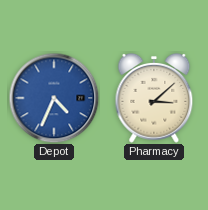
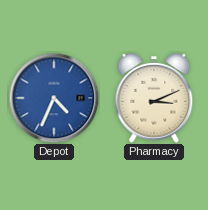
Pharmacy: 3:08 -> 3:11
